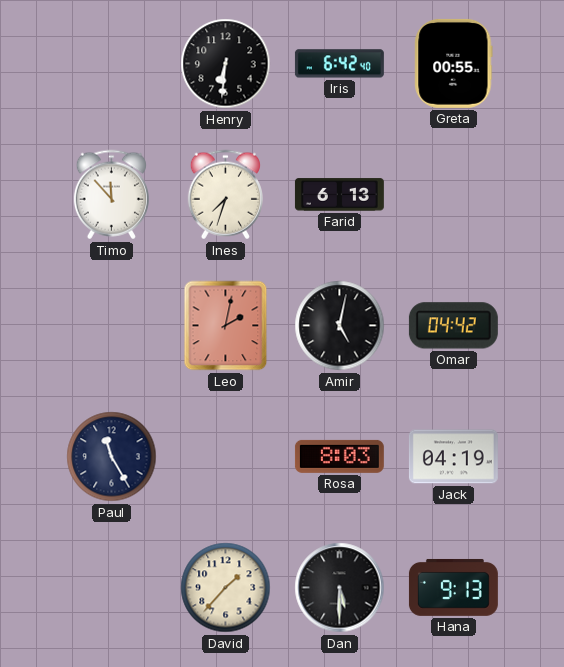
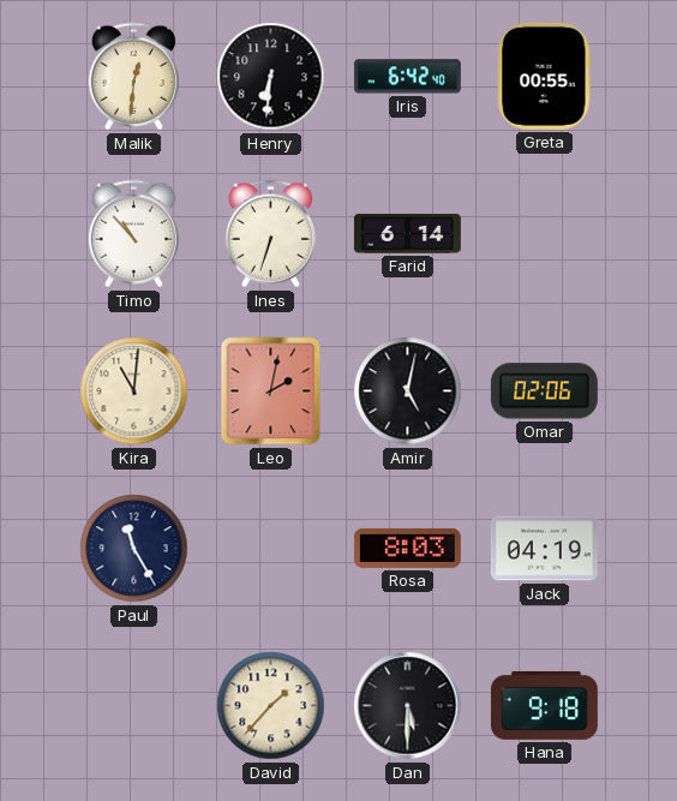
Malik: none -> 12:31
Timo: 11:53 -> 10:53
Ines: 7:33 -> 6:33
Farid: 6:13 -> 6:14
Kira: none -> 11:01
Omar: 04:42 -> 02:06
Hana: 9:13 -> 9:18
